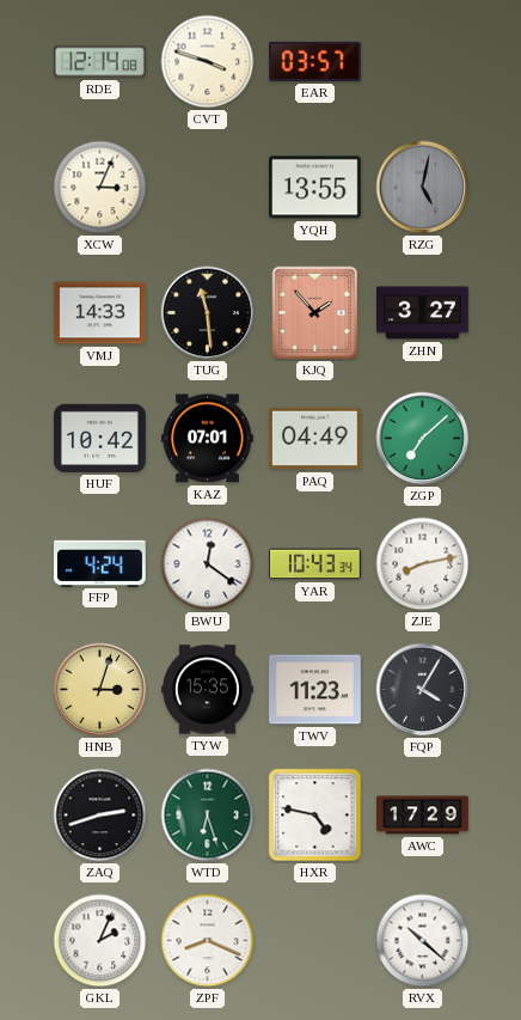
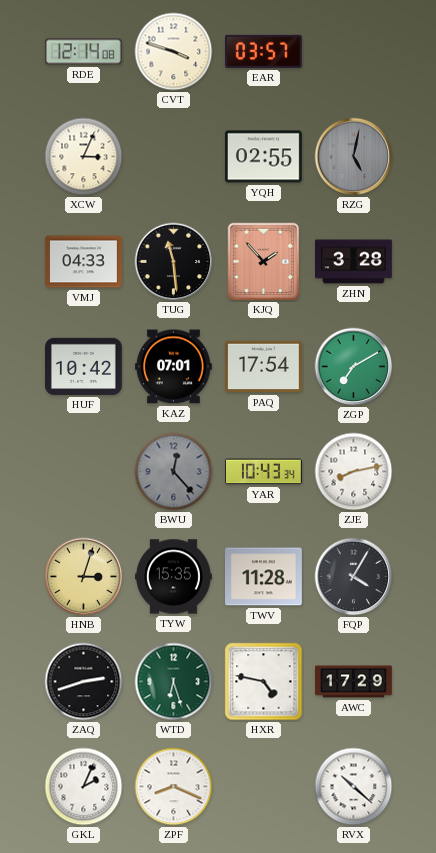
YQH: 13:55 -> 02:55
VMJ: 14:33 -> 04:33
ZHN: 3:27 -> 3:28
PAQ: 04:49 -> 17:54
ZGP: 7:08 -> 7:10
FFP: 4:24 -> none
BWU: 12:21 -> 12:23
BWU dial: white -> grey
TWV: 11:23 -> 11:28
